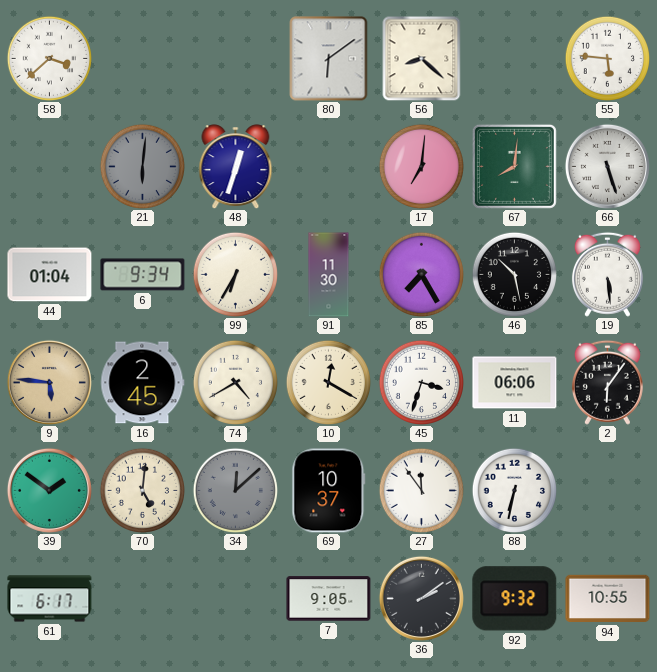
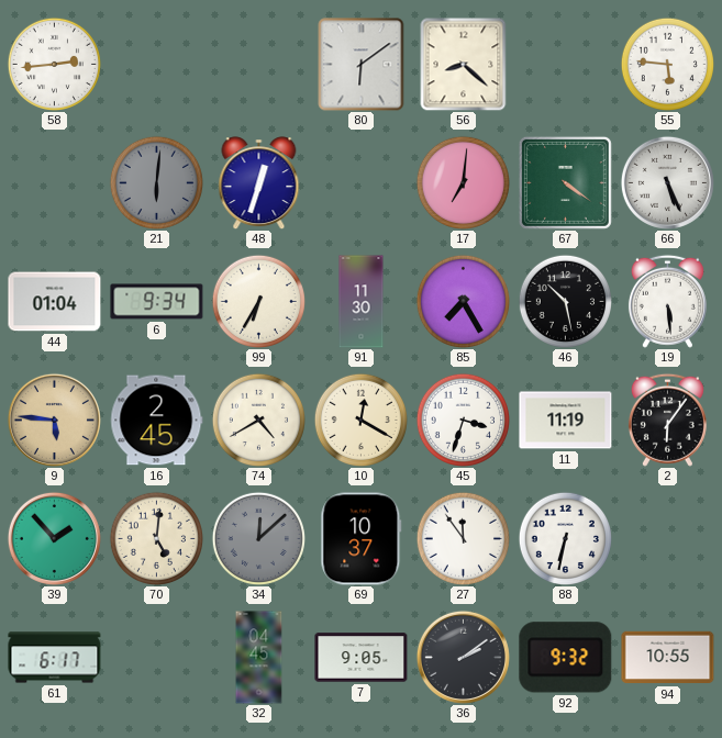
58: 3:38 -> 2:44
67: 8:01 -> 4:21
66: 5:27 -> 5:26
11: 06:06 -> 11:19
39: 1:51 -> 1:53
32: none -> 04:45
